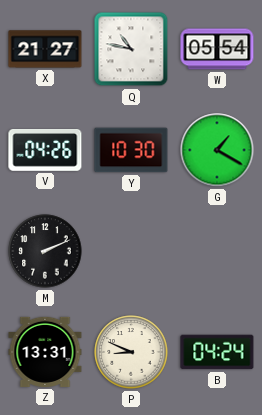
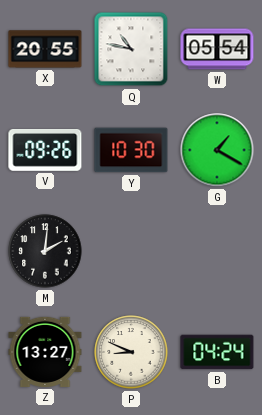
X: 21:27 -> 20:55
V: 04:26 -> 09:26
M: 2:11 -> 2:01
Z: 13:31 -> 13:27
